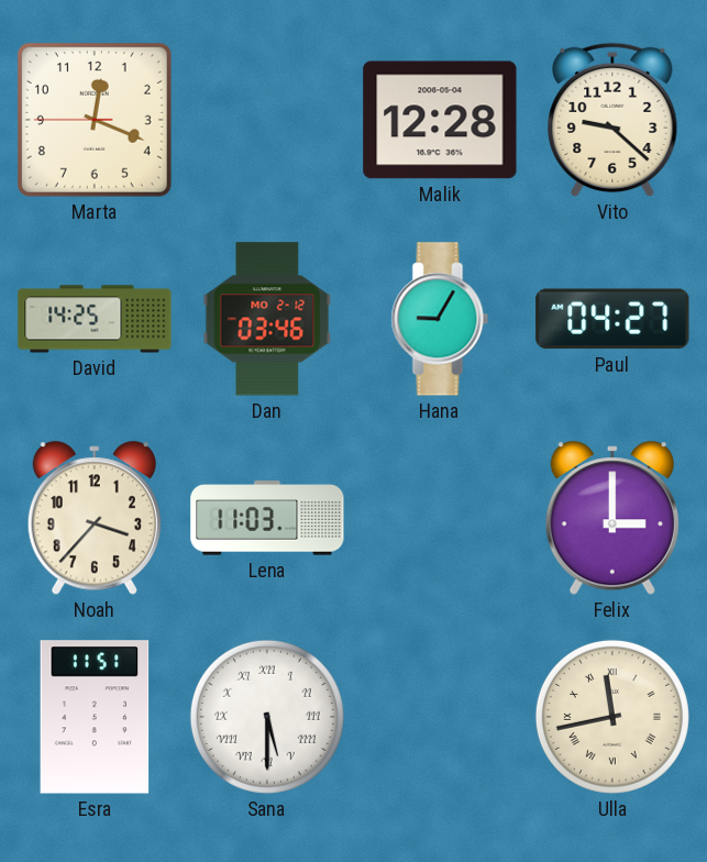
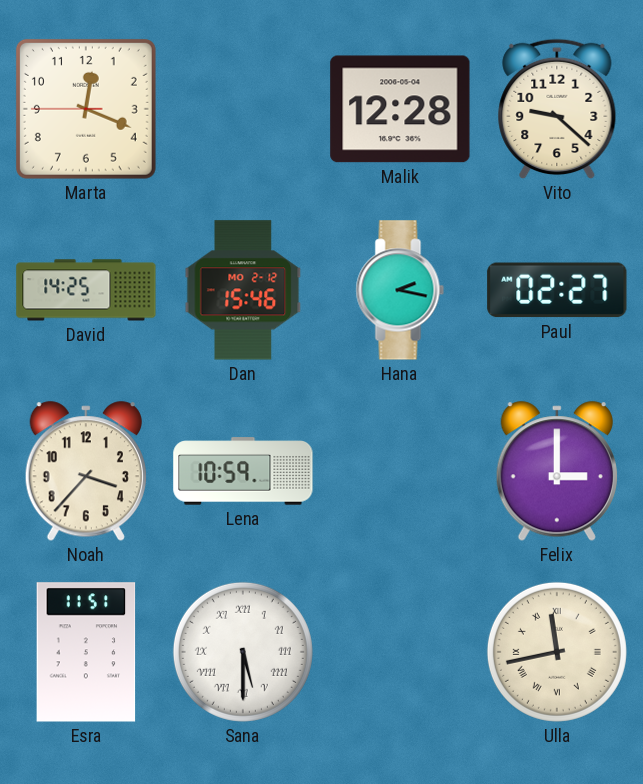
Dan: 03:46 -> 15:46
Hana: 9:05 -> 2:17
Paul: 04:27 -> 02:27
Lena: 11:03 -> 10:59
